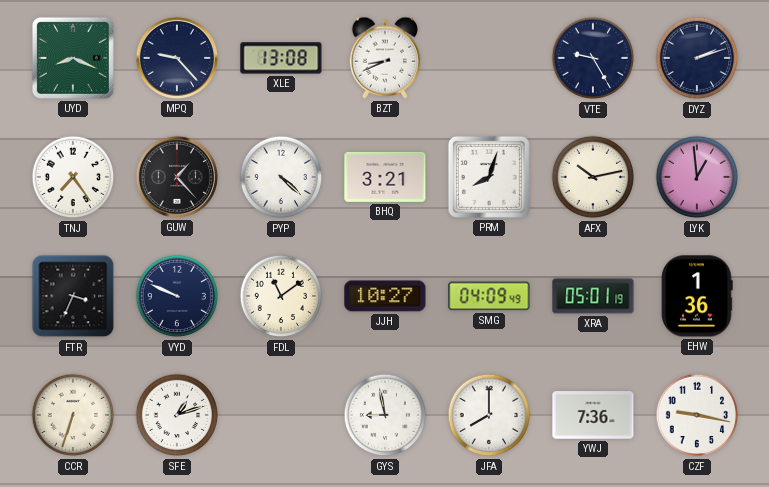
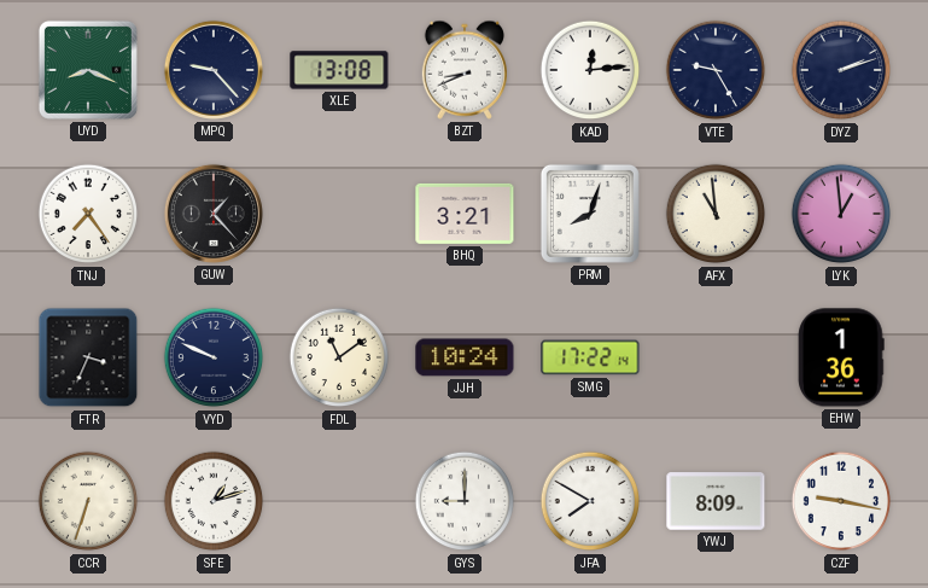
KAD: none -> 12:14
PYP: 4:22 -> none
AFX: 10:13 -> 10:59
JJH: 10:27 -> 10:24
SMG: 04:09 -> 17:22
XRA: 05:01 -> none
GYS: 8:58 -> 9:00
JFA: 8:00 -> 7:50
YWJ: 7:36 -> 8:09
